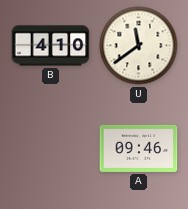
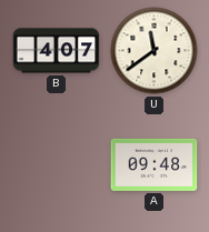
B: 4:10 -> 4:07
A: 09:46 -> 09:48
